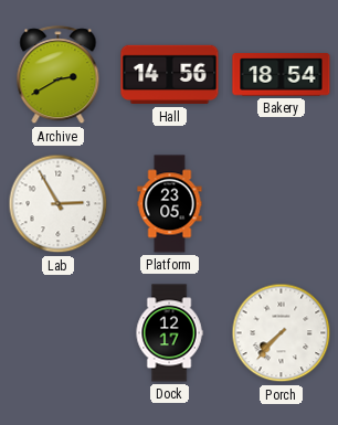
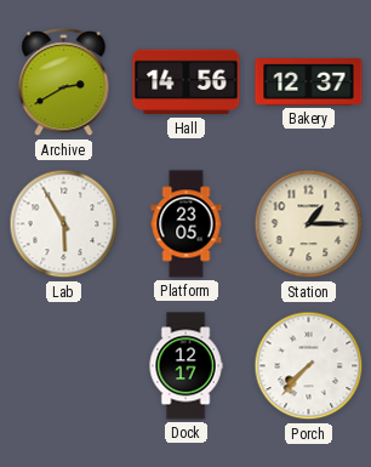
Bakery: 18:54 -> 12:37
Lab: 2:55 -> 5:55
Station: none -> 1:15
